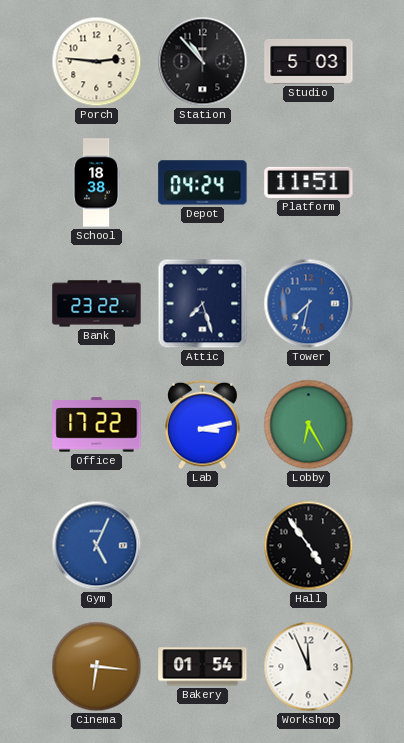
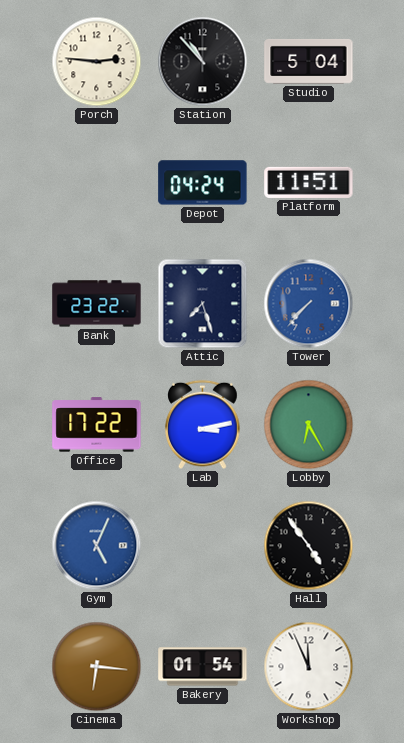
Studio: 5:03 -> 5:04
School: 18:38 -> none
Tower: 7:32 -> 7:37
